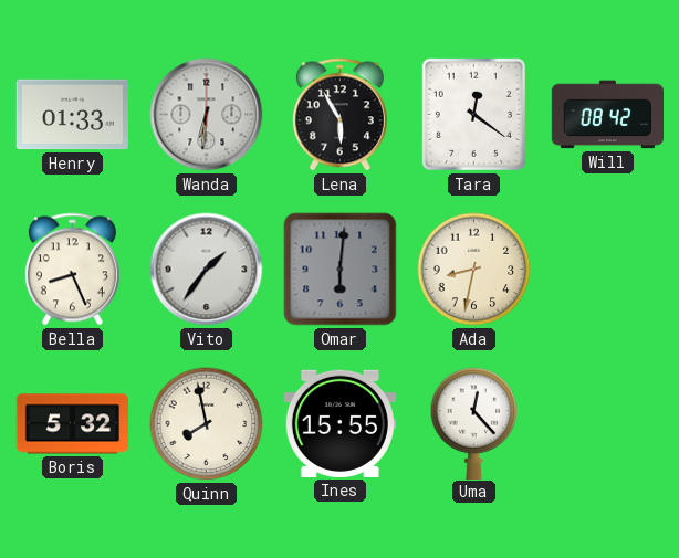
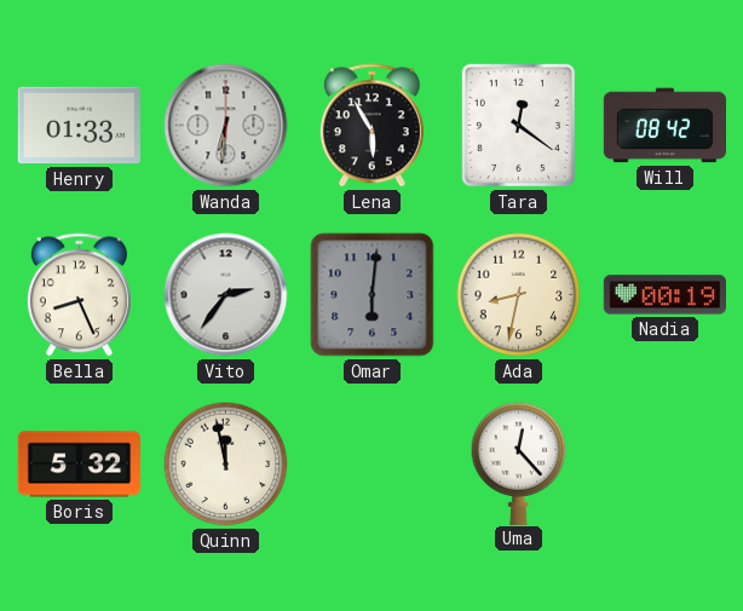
Vito: 1:36 -> 2:36
Nadia: none -> 00:19
Quinn: 7:58 -> 11:58
Ines: 15:55 -> none
